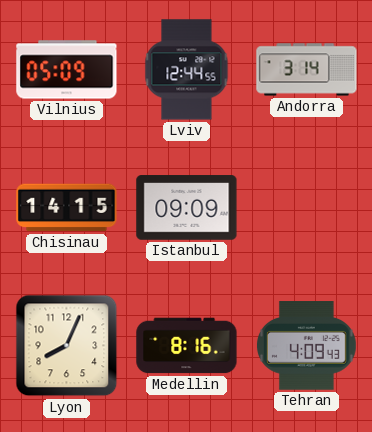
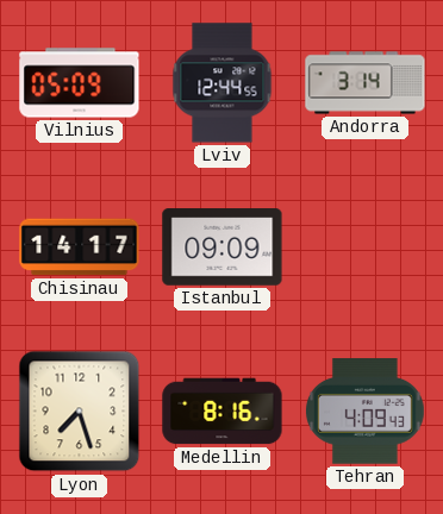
Chisinau: 14:15 -> 14:17
Lyon: 8:04 -> 7:27
